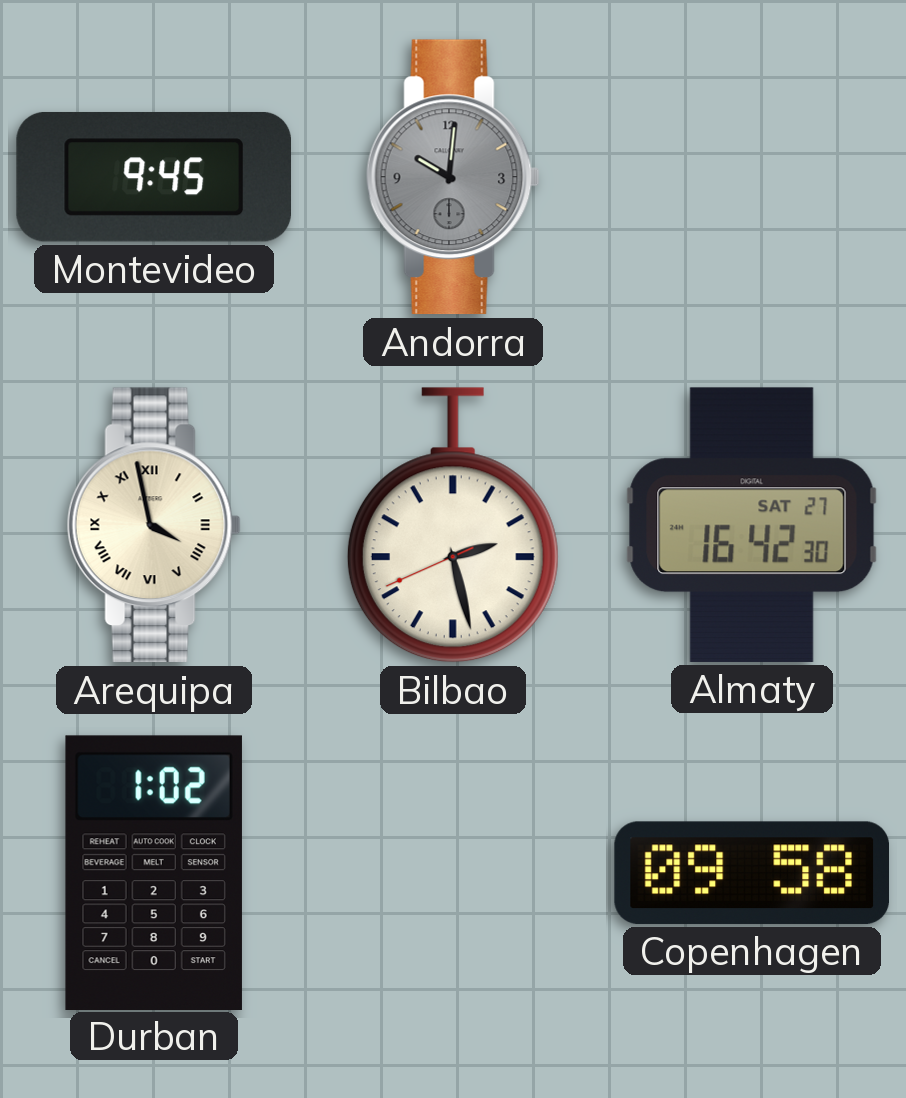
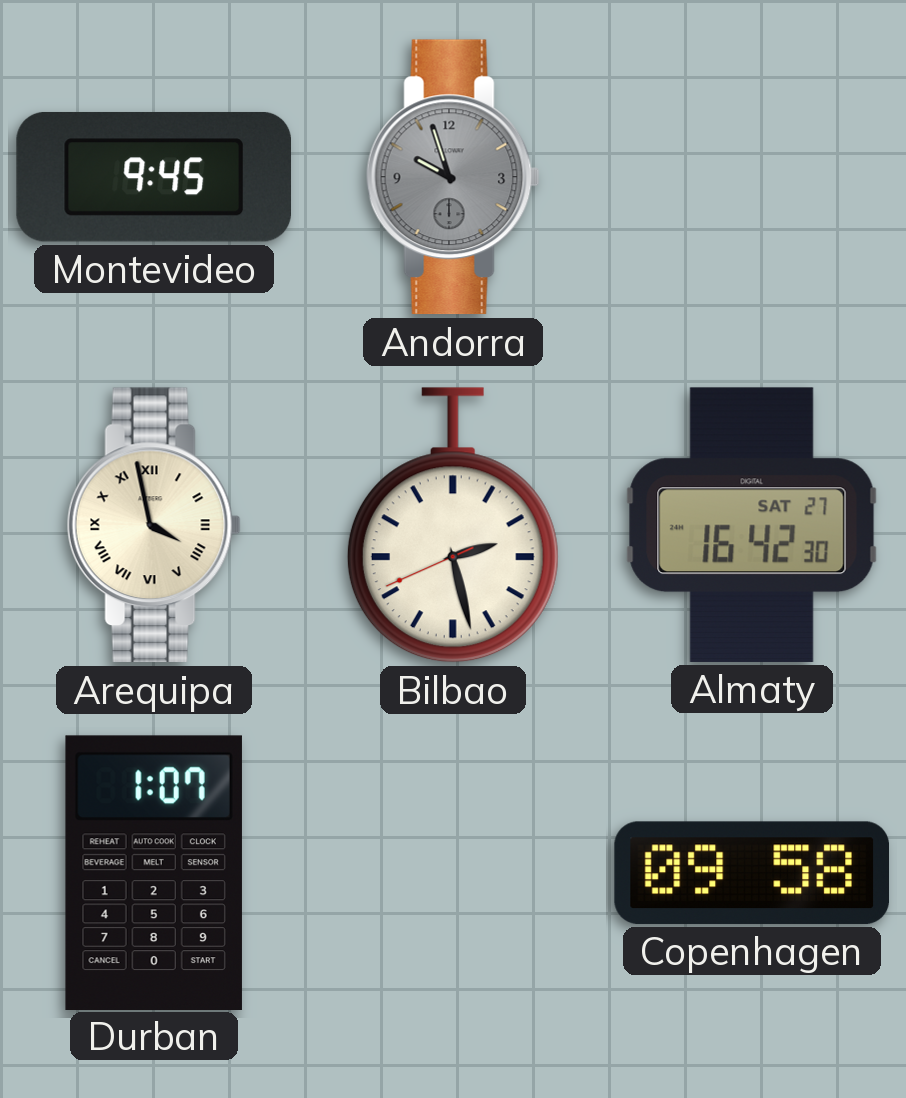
Andorra: 10:01 -> 9:57
Durban: 1:02 -> 1:07
